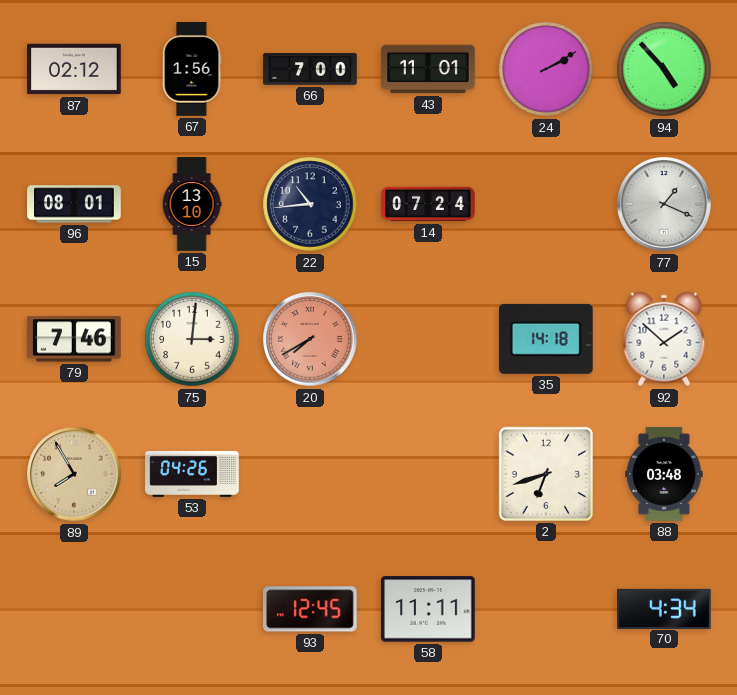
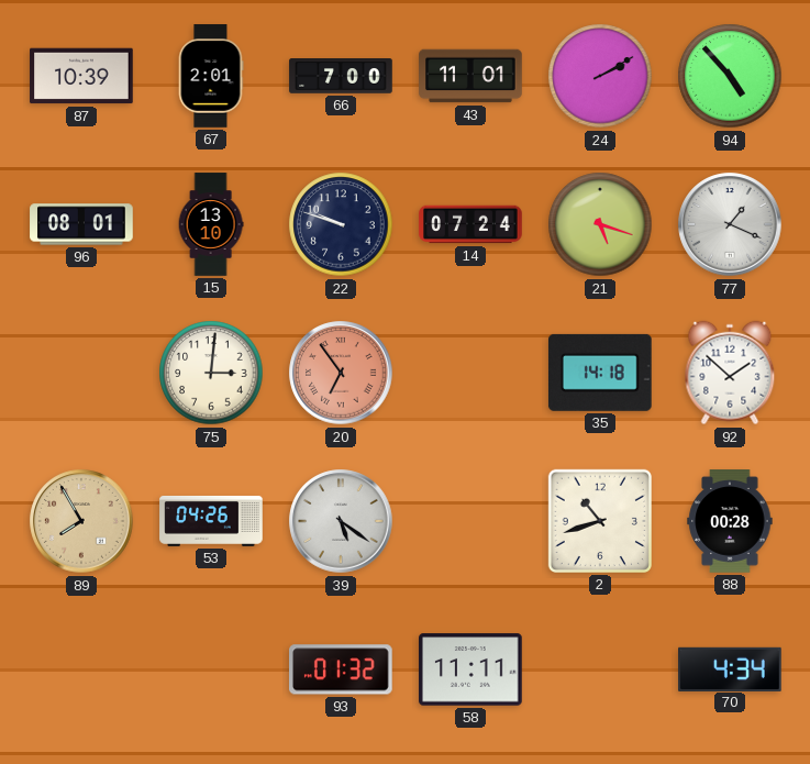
87: 02:12 -> 10:39
67: 1:56 -> 2:01
22: 10:44 -> 9:48
21: none -> 5:18
79: 7:46 -> none
20: 7:40 -> 6:54
39: none -> 5:21
2: 6:42 -> 10:42
88: 03:48 -> 00:28
93: 12:45 -> 01:32
